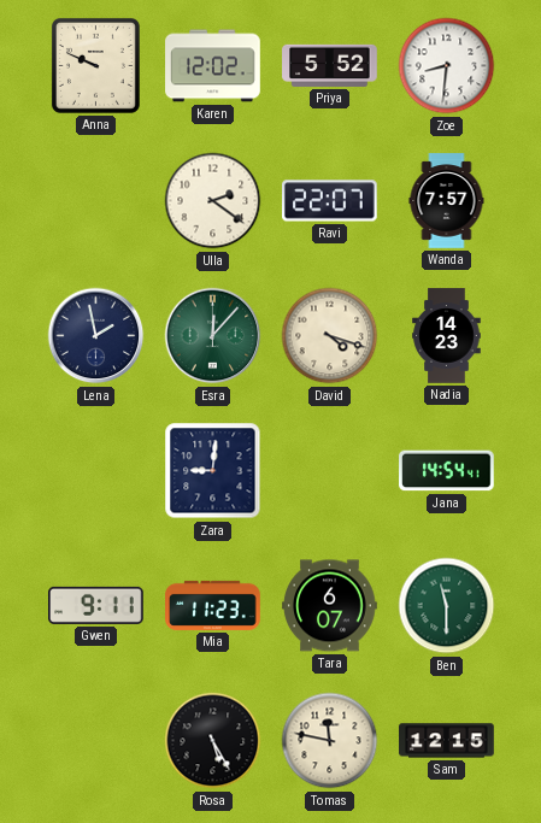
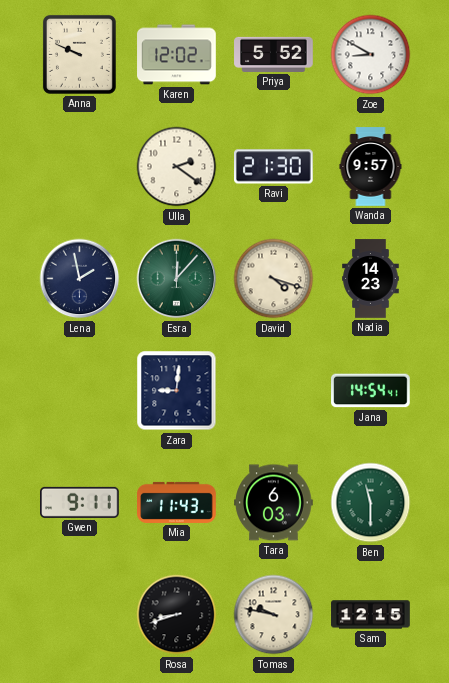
Zoe: 8:31 -> 8:50
Ravi: 22:07 -> 21:30
Wanda: 7:57 -> 9:57
Mia: 11:23 -> 11:43
Tara: 6:07 -> 6:03
Rosa: 5:25 -> 8:42
Tomas: 11:47 -> 9:47
